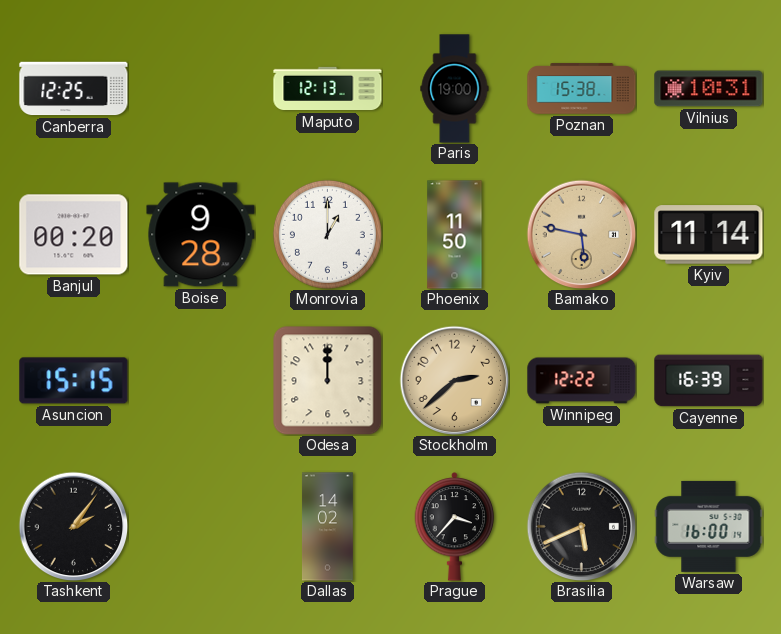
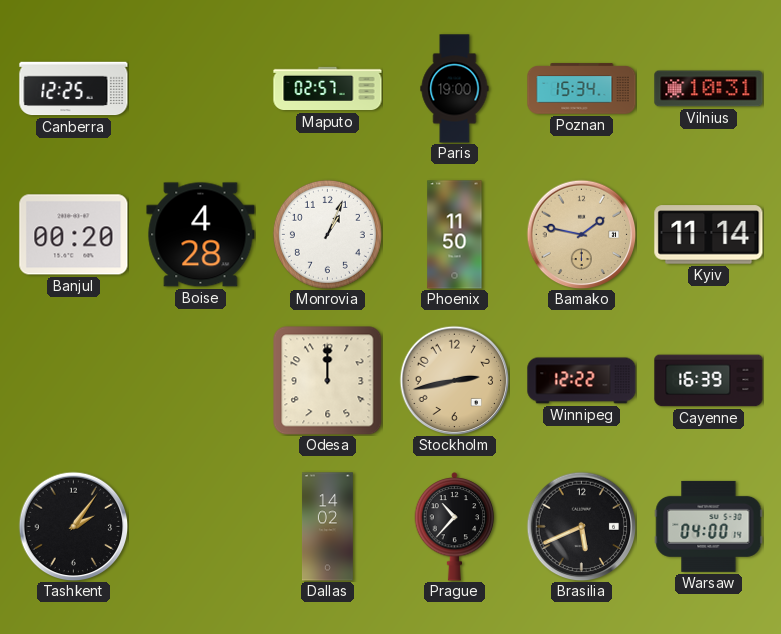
Maputo: 12:13 -> 02:57
Poznan: 15:38 -> 15:34
Boise: 9:28 -> 4:28
Monrovia: 1:00 -> 1:04
Bamako: 5:47 -> 1:47
Asuncion: 15:15 -> none
Stockholm: 2:38 -> 2:43
Prague: 3:37 -> 10:37
Warsaw: 16:00 -> 04:00
